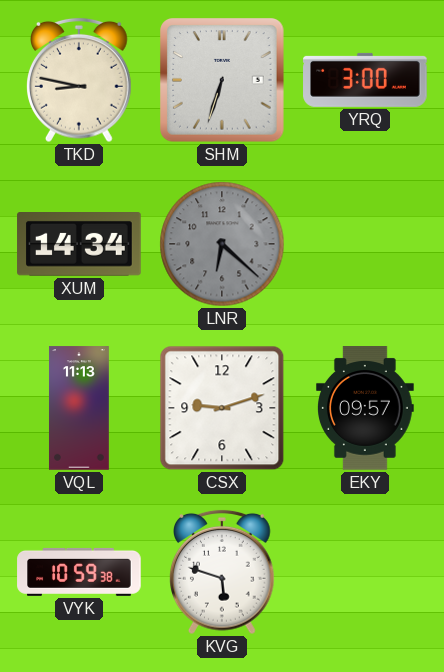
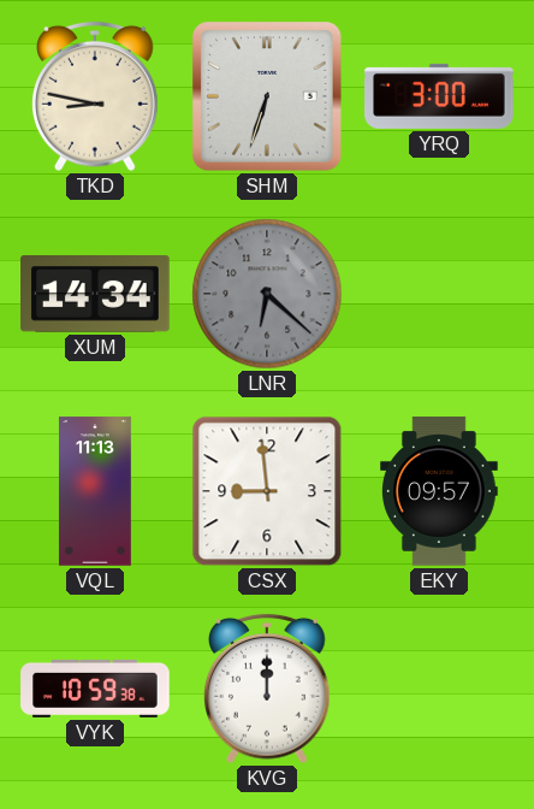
CSX: 9:12 -> 8:59
KVG: 5:48 -> 12:00
